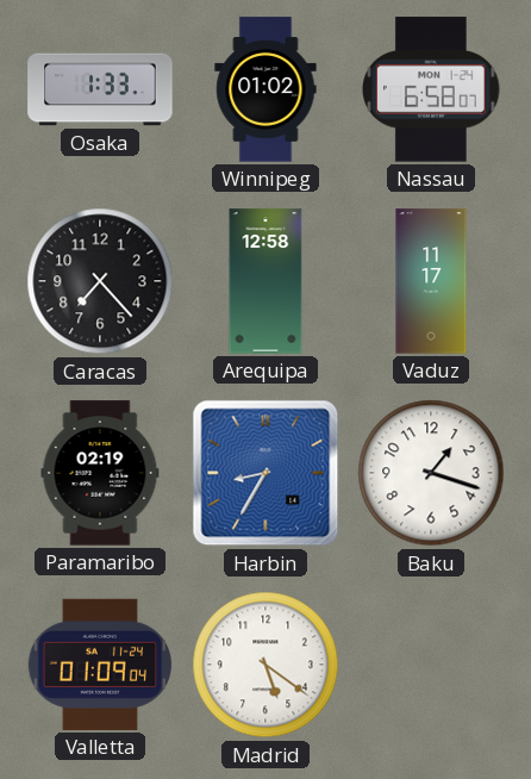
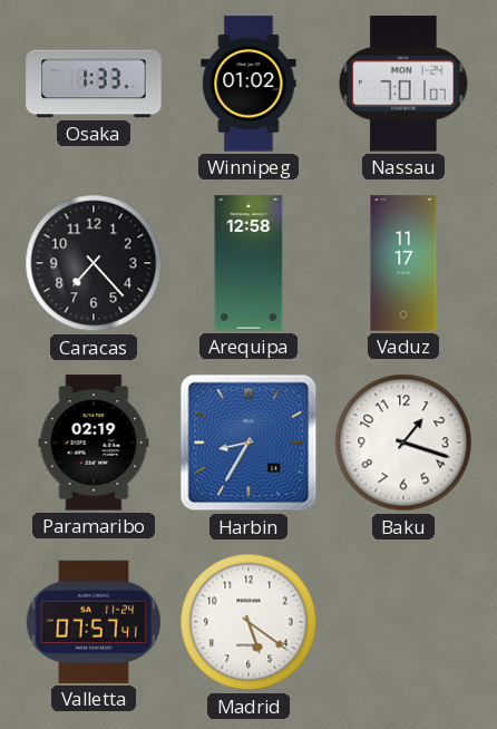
Nassau: 6:58 -> 7:01
Valletta: 01:09 -> 07:57
